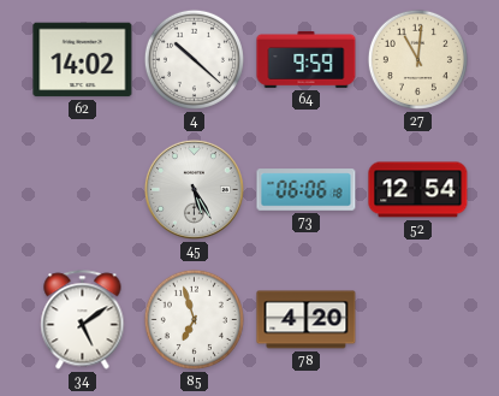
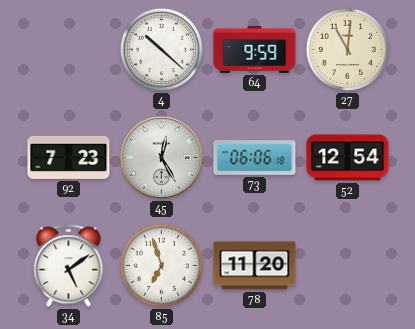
62: 14:02 -> none
92: none -> 7:23
45: 5:25 -> 12:25
78: 4:20 -> 11:20
